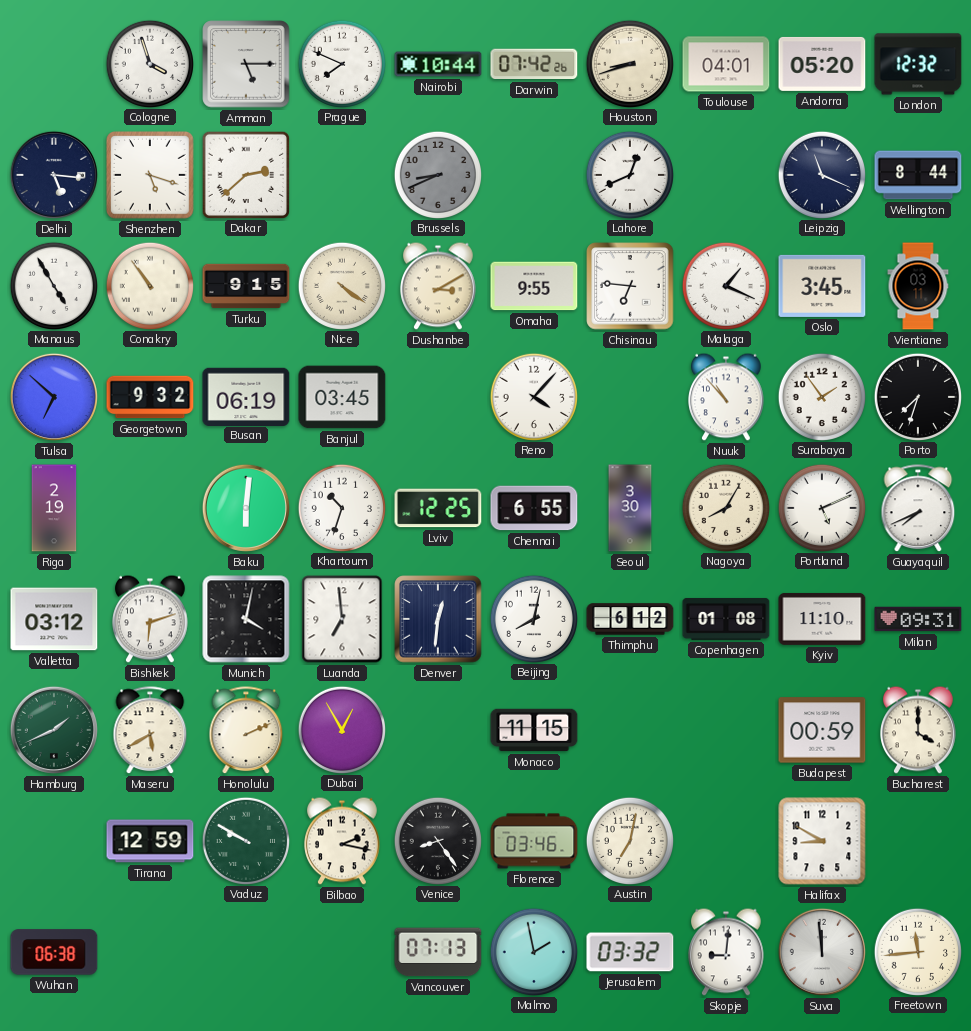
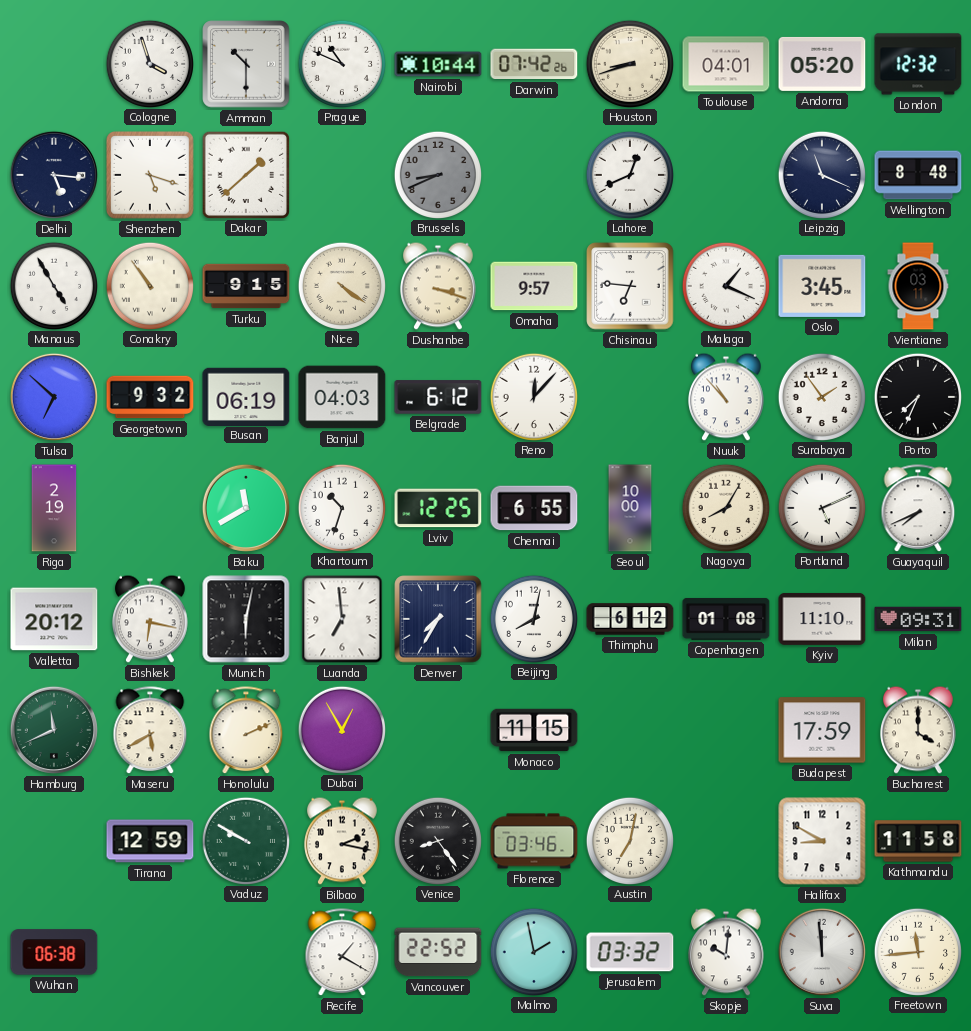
Amman: 5:15 -> 10:30
Prague: 7:49 -> 10:49
Dakar: 2:38 -> 1:38
Wellington: 8:44 -> 8:48
Dushanbe: 3:10 -> 3:18
Omaha: 9:55 -> 9:57
Banjul: 03:45 -> 04:03
Belgrade: none -> 6:12
Reno: 4:07 -> 12:07
Porto: 7:33 -> 7:34
Baku: 6:01 -> 11:40
Seoul: 3:30 -> 10:00
Valletta: 03:12 -> 20:12
Bishkek: 6:12 -> 6:17
Munich: 4:02 -> 6:02
Denver: 12:31 -> 7:35
Hamburg: 1:41 -> 11:41
Budapest: 00:59 -> 17:59
Kathmandu: none -> 11:58
Recife: none -> 1:20
Vancouver: 07:13 -> 22:52
Skopje: 9:01 -> 10:01
